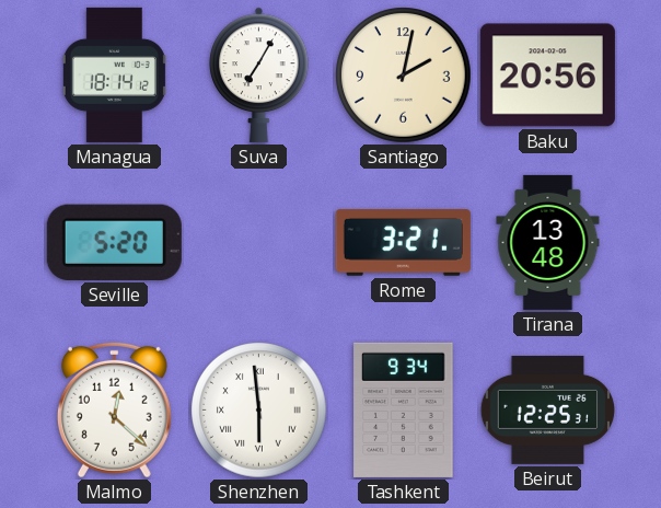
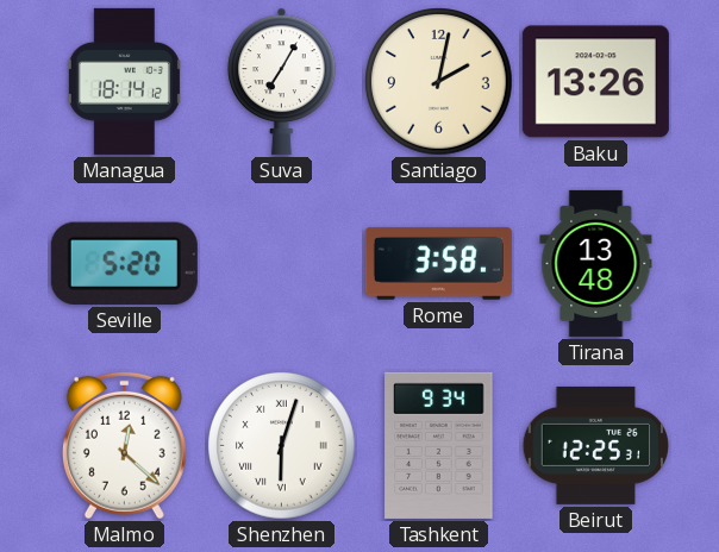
Baku: 20:56 -> 13:26
Rome: 3:21 -> 3:58
Shenzhen: 5:59 -> 6:03
